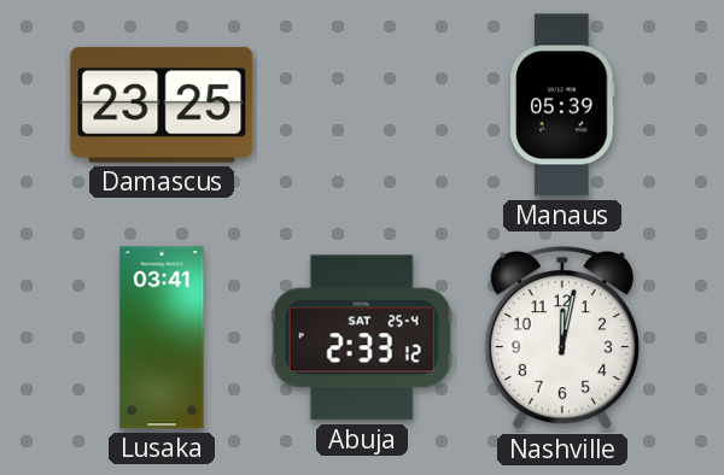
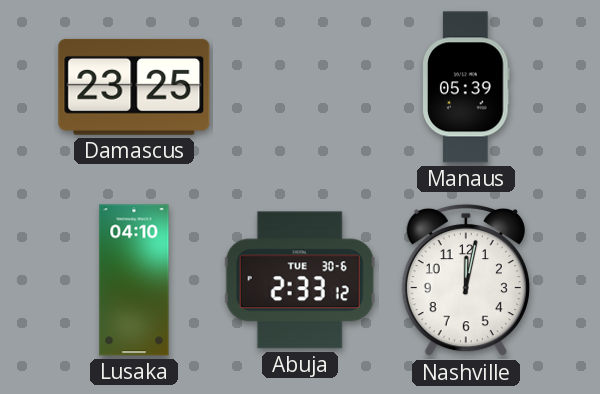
Lusaka: 03:41 -> 04:10
Abuja date: SAT 25-4 -> TUE 30-6
